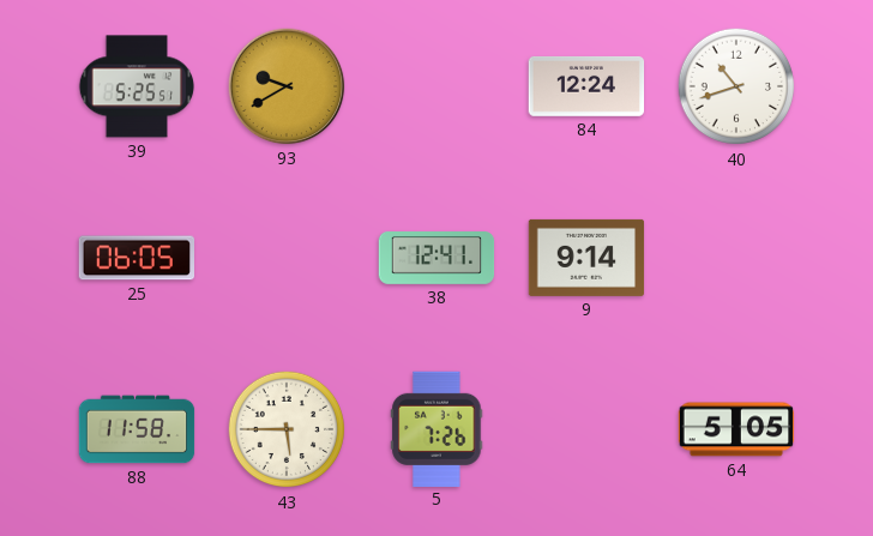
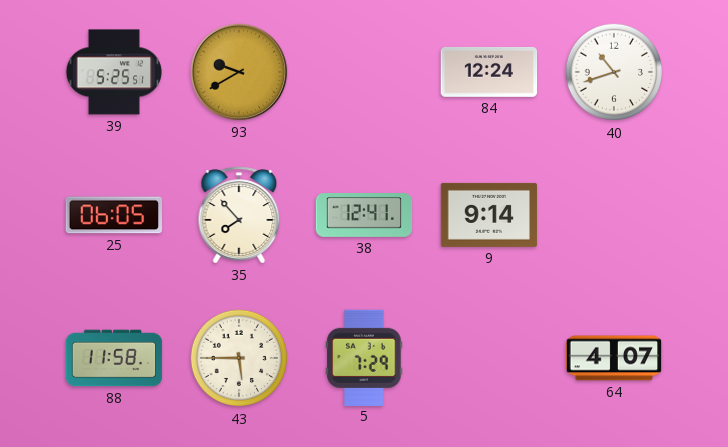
35: none -> 7:53
5: 7:26 -> 7:29
64: 5:05 -> 4:07
